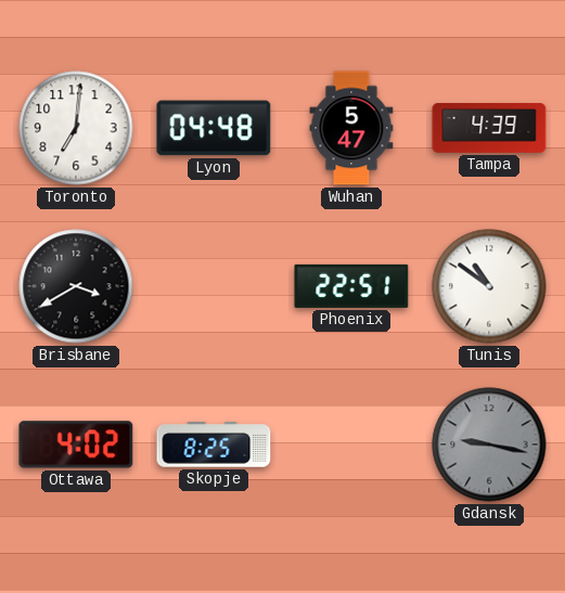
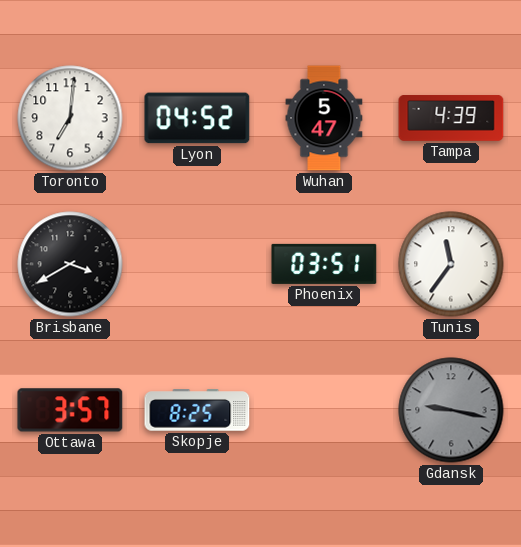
Lyon: 04:48 -> 04:52
Phoenix: 22:51 -> 03:51
Tunis: 10:51 -> 11:36
Ottawa: 4:02 -> 3:57
